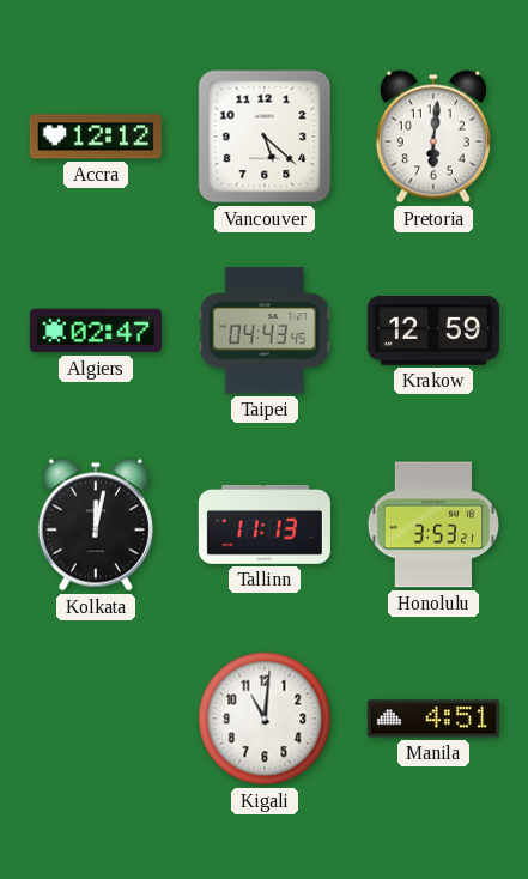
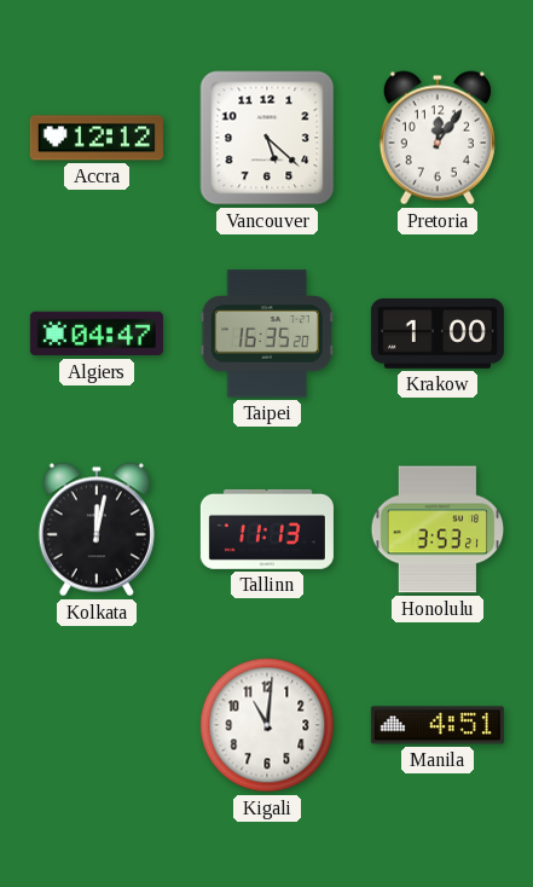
Pretoria: 6:01 -> 12:06
Algiers: 02:47 -> 04:47
Taipei: 04:43 -> 16:35
Krakow: 12:59 -> 1:00
